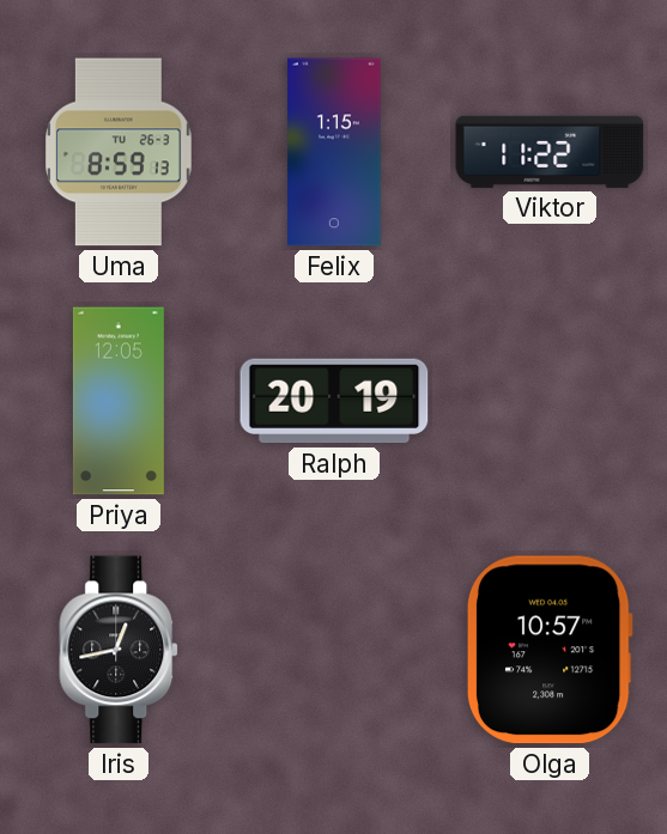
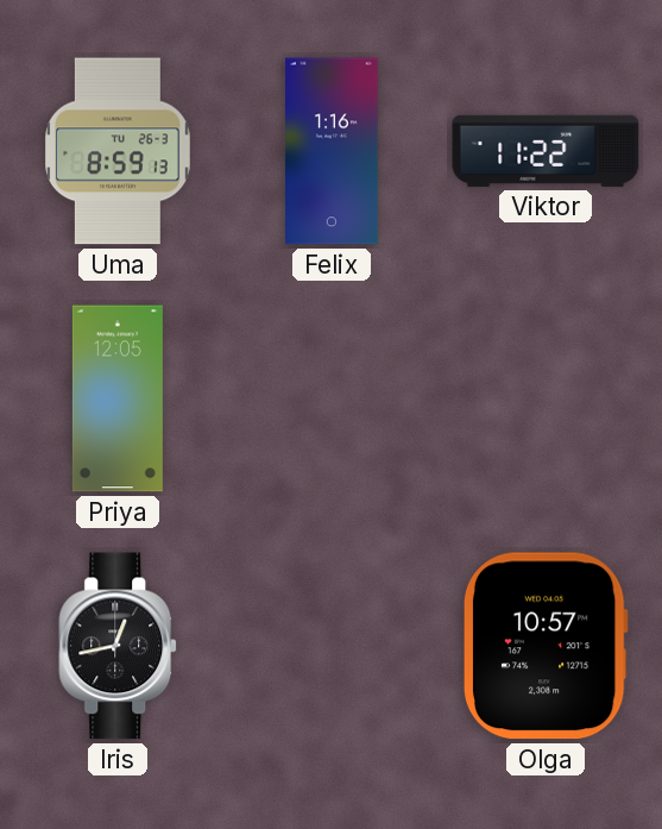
Felix: 1:15 -> 1:16
Ralph: 20:19 -> none
